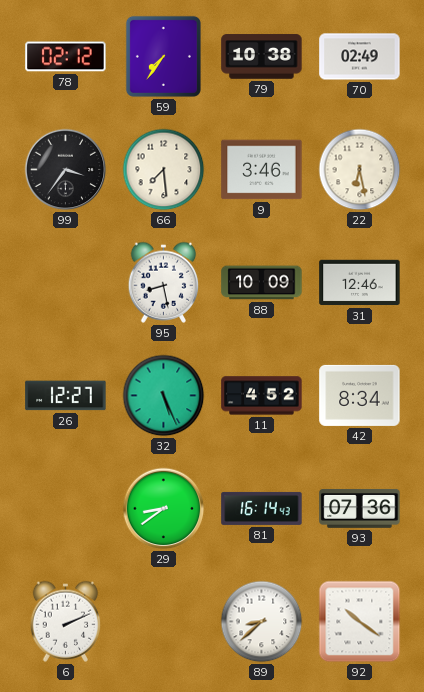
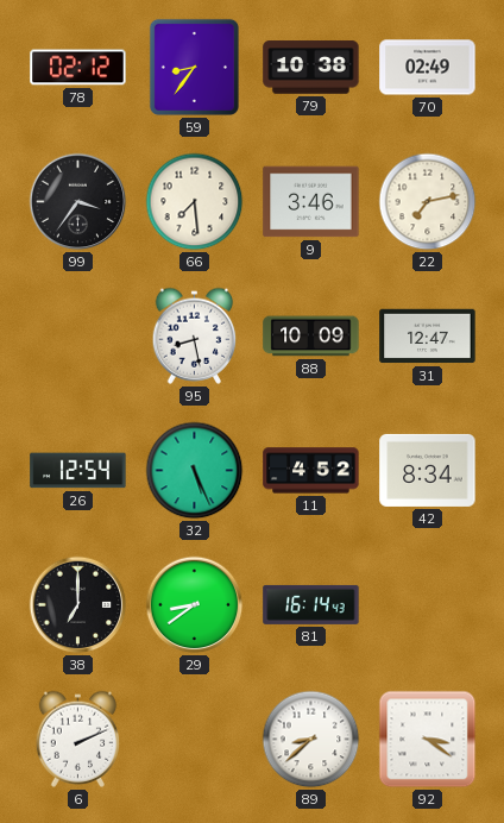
59: 7:36 -> 8:36
22: 6:28 -> 7:13
31: 12:46 -> 12:47
26: 12:27 -> 12:54
38: none -> 7:00
93: 07:36 -> none
92: 10:21 -> 3:21
